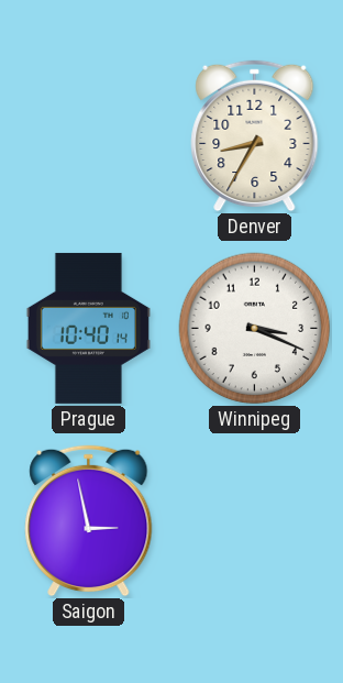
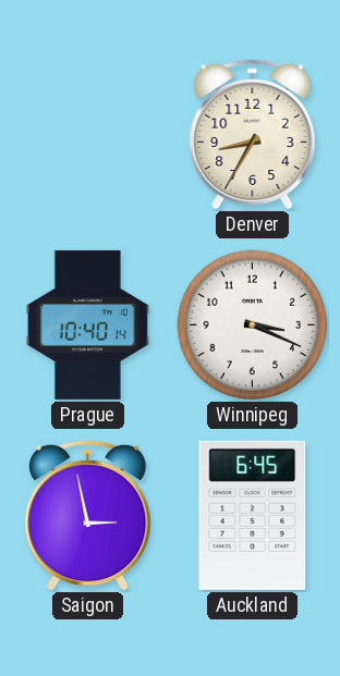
Auckland: none -> 6:45
